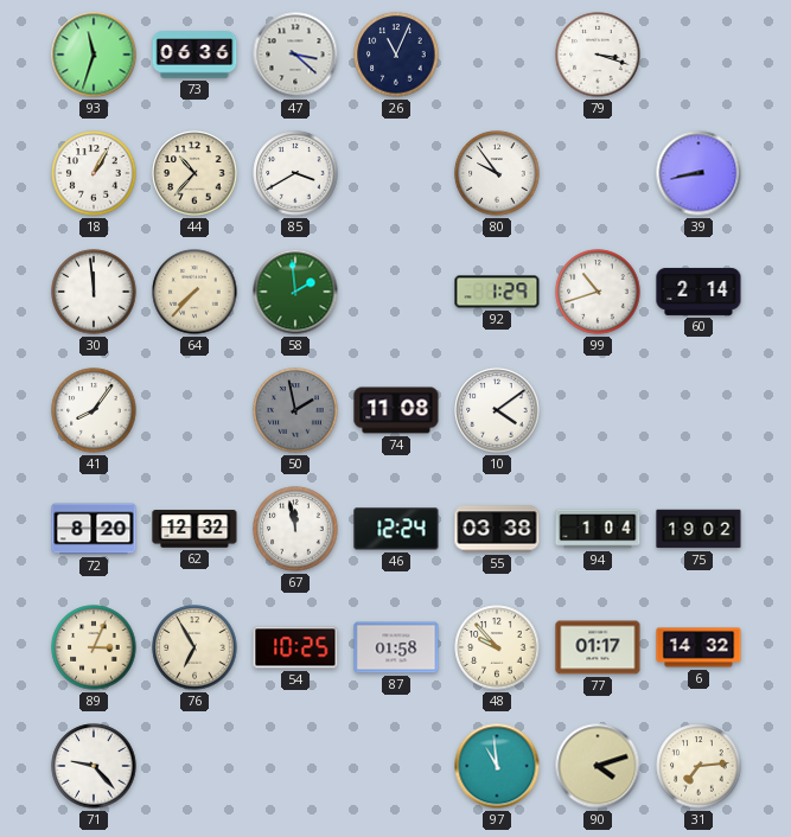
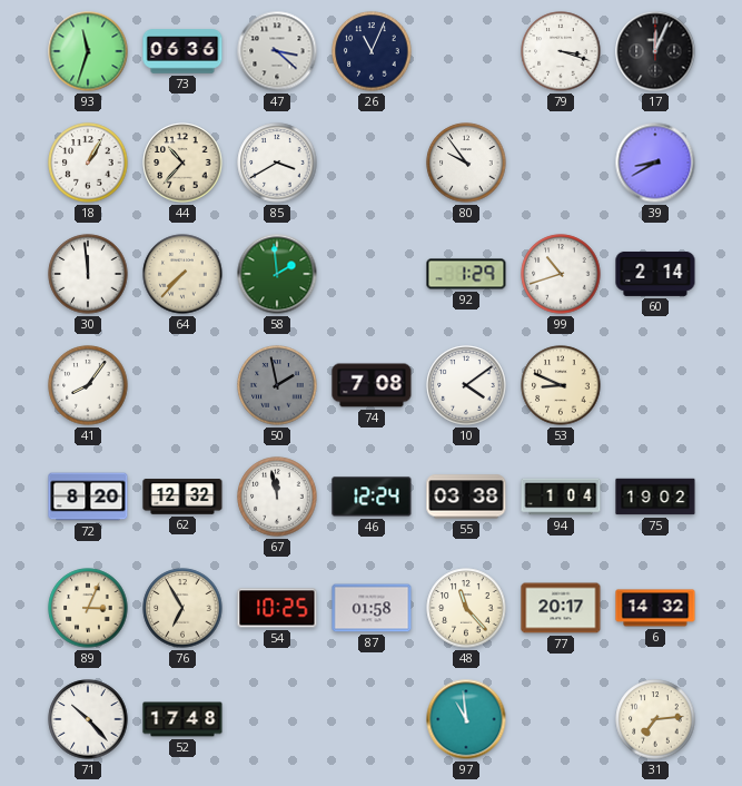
17: none -> 12:04
39: 8:43 -> 8:40
74: 11:08 -> 7:08
53: none -> 8:49
48: 9:53 -> 11:23
77: 01:17 -> 20:17
71: 9:23 -> 10:23
52: none -> 17:48
90: 4:12 -> none
